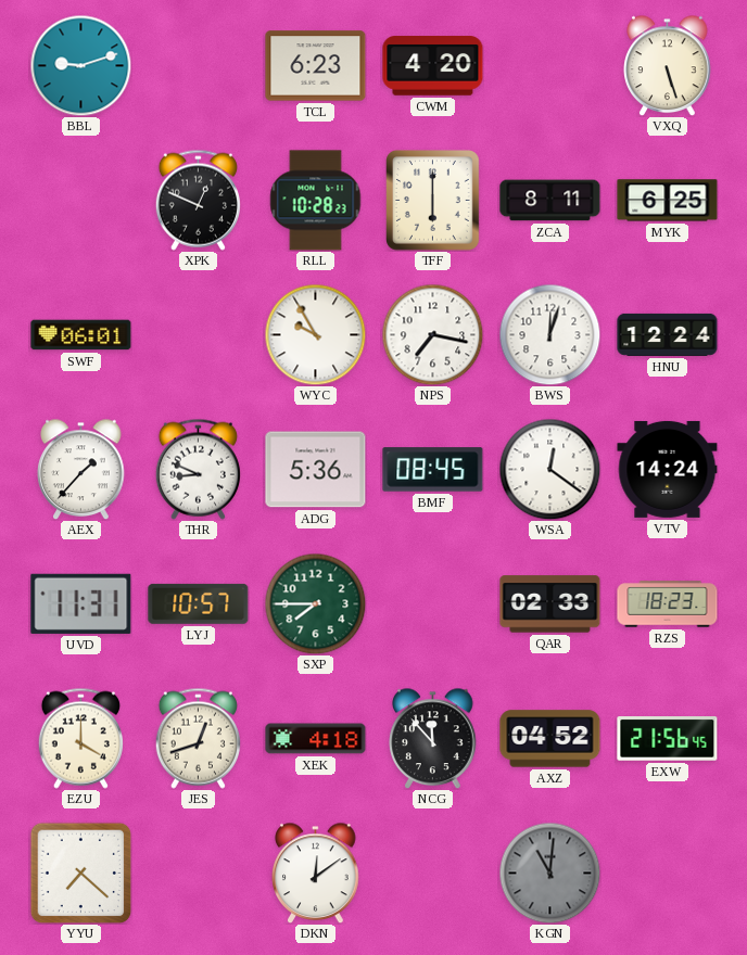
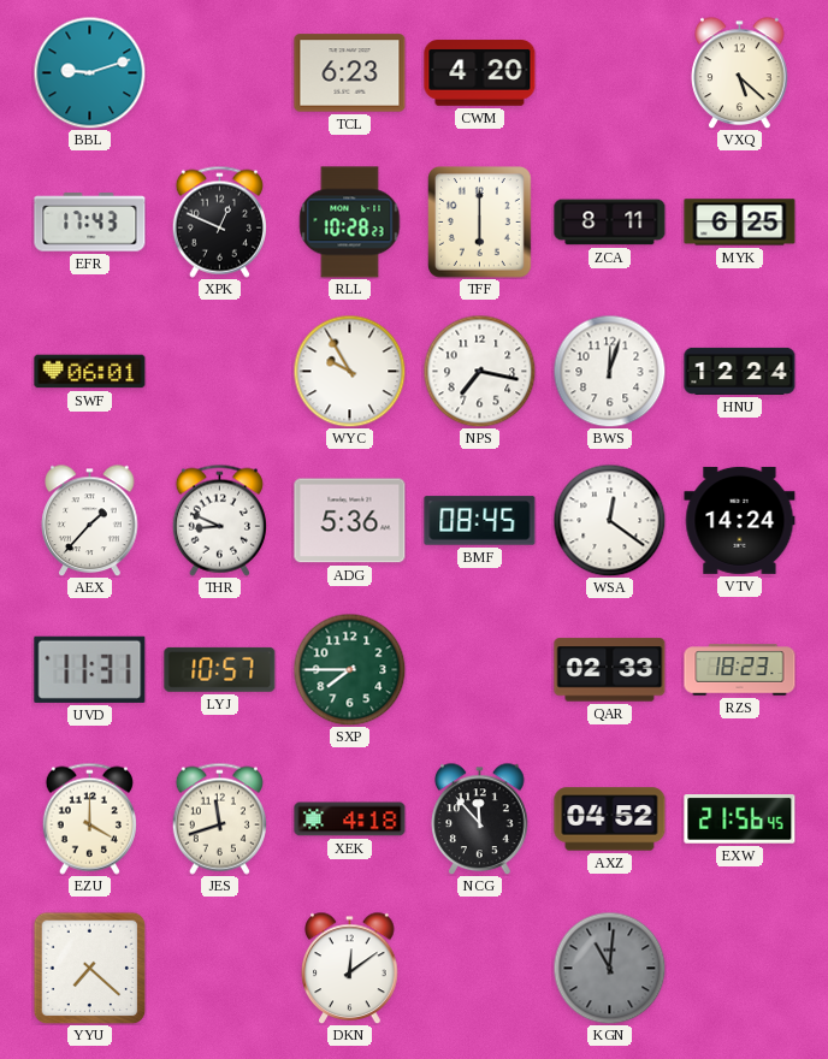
VXQ: 5:27 -> 5:22
EFR: none -> 17:43
JES: 12:42 -> 11:42
